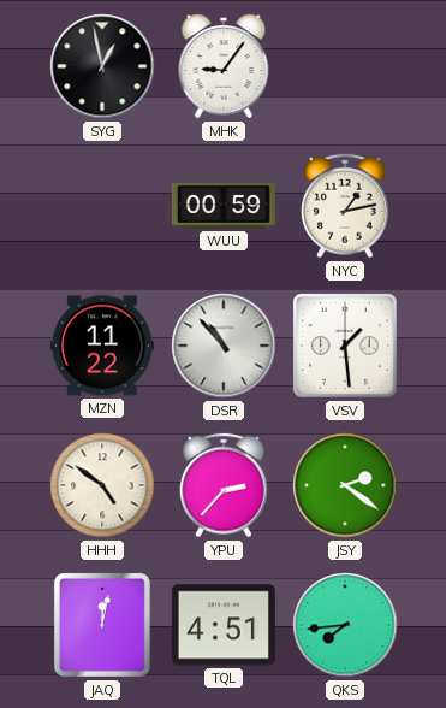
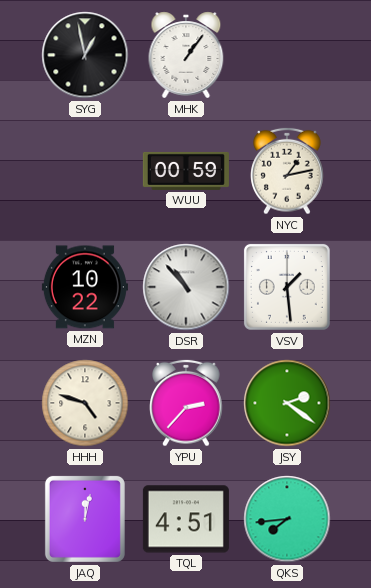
MHK: 9:06 -> 1:06
MZN: 11:22 -> 10:22
HHH: 4:51 -> 4:48
